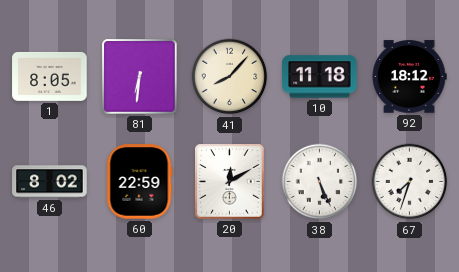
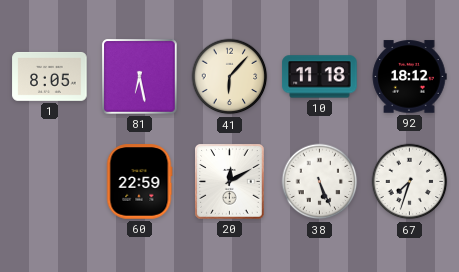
81: 6:31 -> 6:28
41: 8:07 -> 6:07
46: 8:02 -> none
